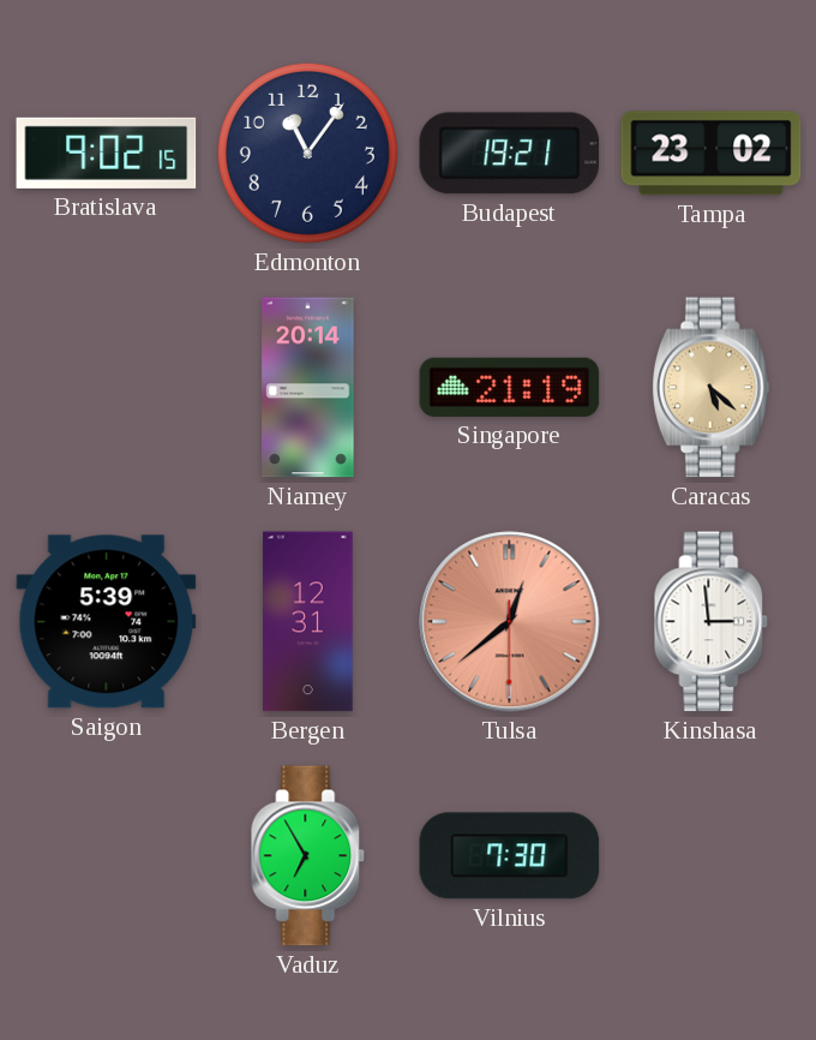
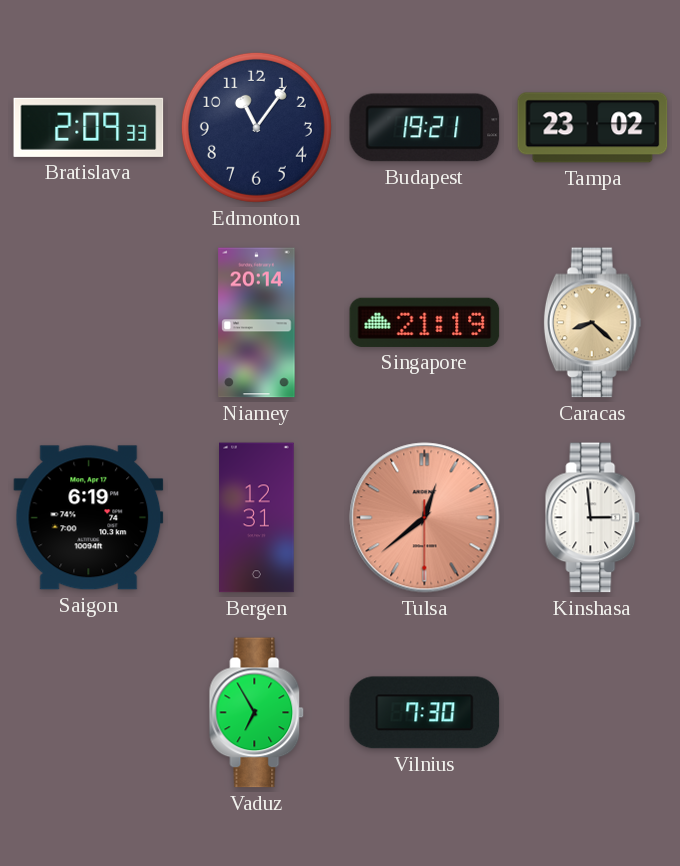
Bratislava: 9:02 -> 2:09
Caracas: 5:22 -> 8:22
Saigon: 5:39 -> 6:19
